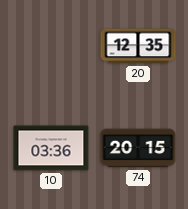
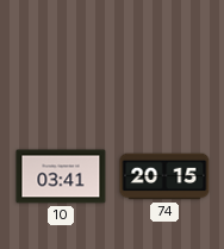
20: 12:35 -> none
10: 03:36 -> 03:41
